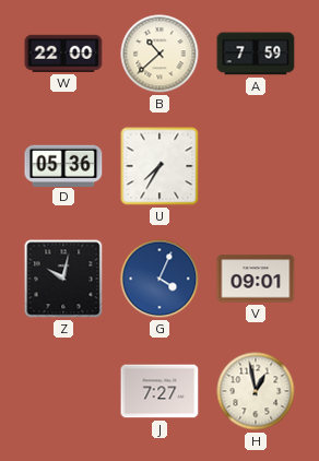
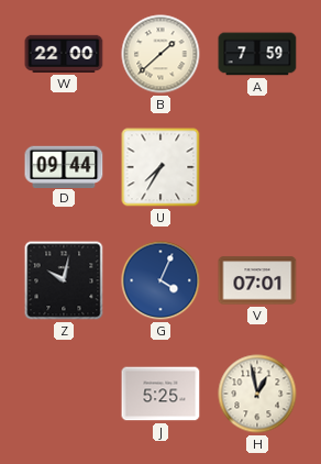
B: 10:38 -> 1:38
D: 05:36 -> 09:44
V: 09:01 -> 07:01
J: 7:27 -> 5:25
